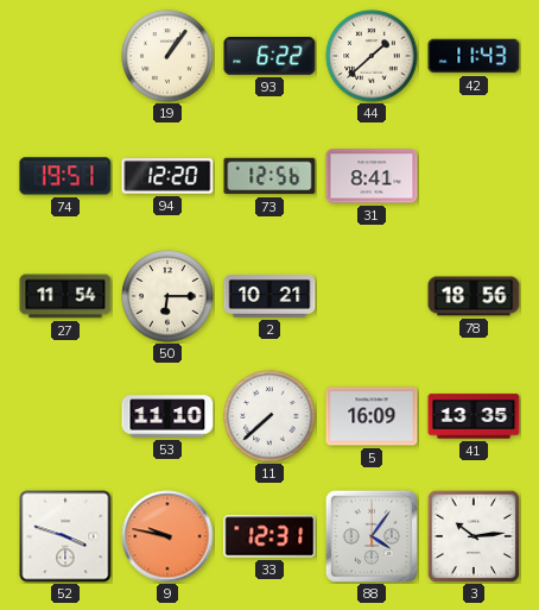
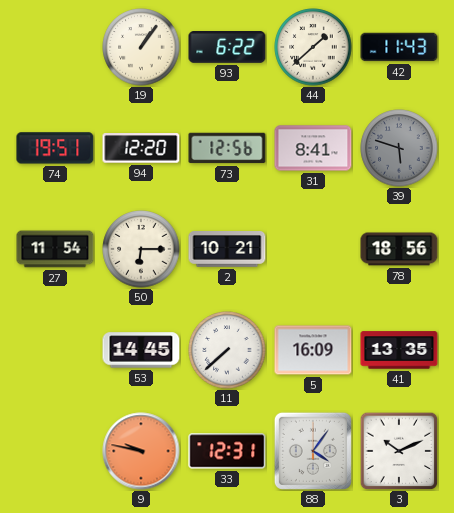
39: none -> 5:48
53: 11:10 -> 14:45
52: 3:48 -> none
3: 10:14 -> 10:11
